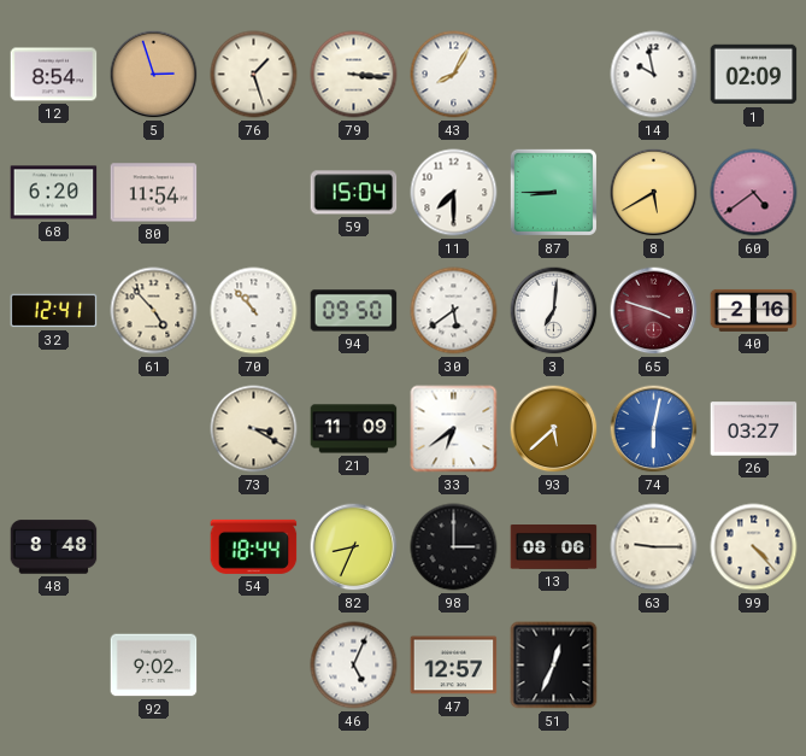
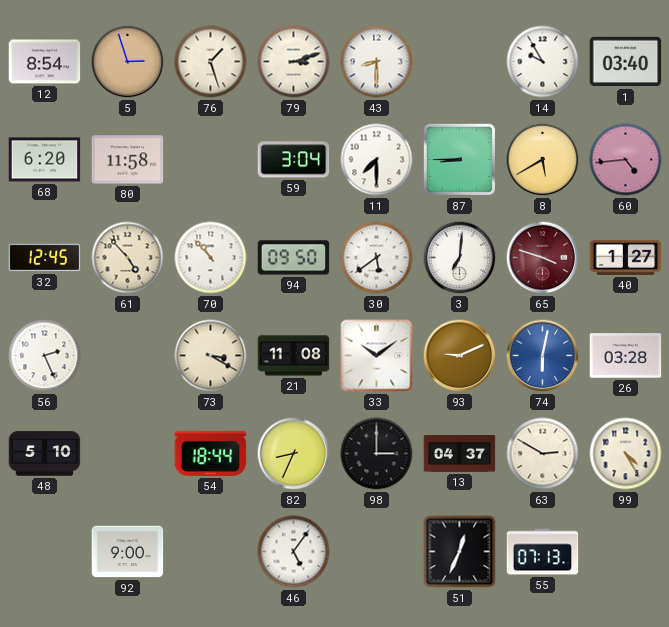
79: 3:16 -> 3:12
43: 8:05 -> 8:30
14: 9:58 -> 9:55
1: 02:09 -> 03:40
80: 11:54 -> 11:58
59: 15:04 -> 3:04
60: 4:39 -> 4:44
32: 12:41 -> 12:45
40: 2:16 -> 1:27
56: none -> 2:26
21: 11:09 -> 11:08
33: 6:39 -> 10:09
93: 5:38 -> 9:11
26: 03:27 -> 03:28
48: 8:48 -> 5:10
13: 08:06 -> 04:37
63: 9:15 -> 2:50
99: 4:23 -> 4:25
92: 9:02 -> 9:00
46: 5:04 -> 5:06
47: 12:57 -> none
55: none -> 07:13
